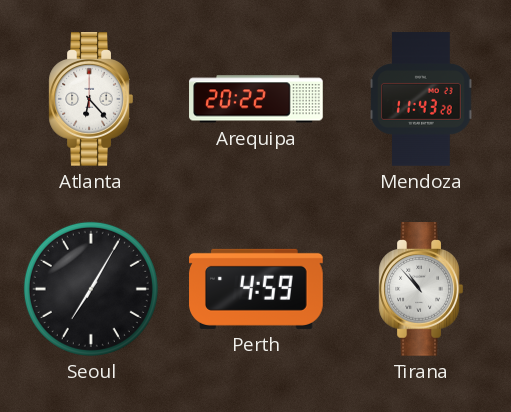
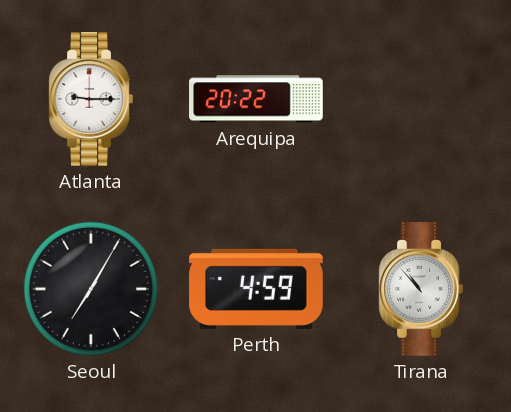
Atlanta: 6:23 -> 9:15
Mendoza: 11:43 -> none
